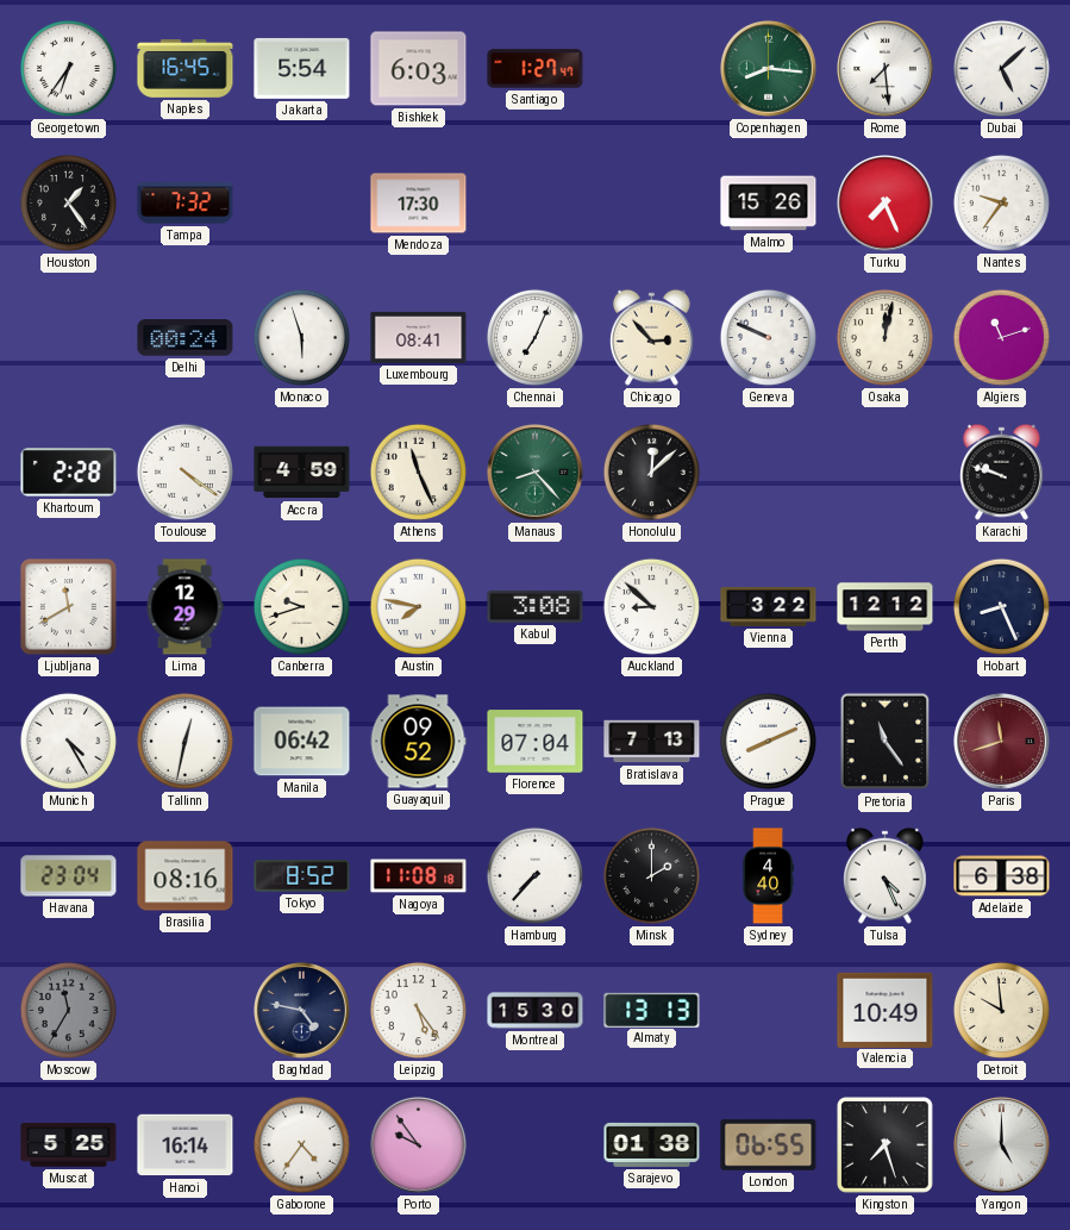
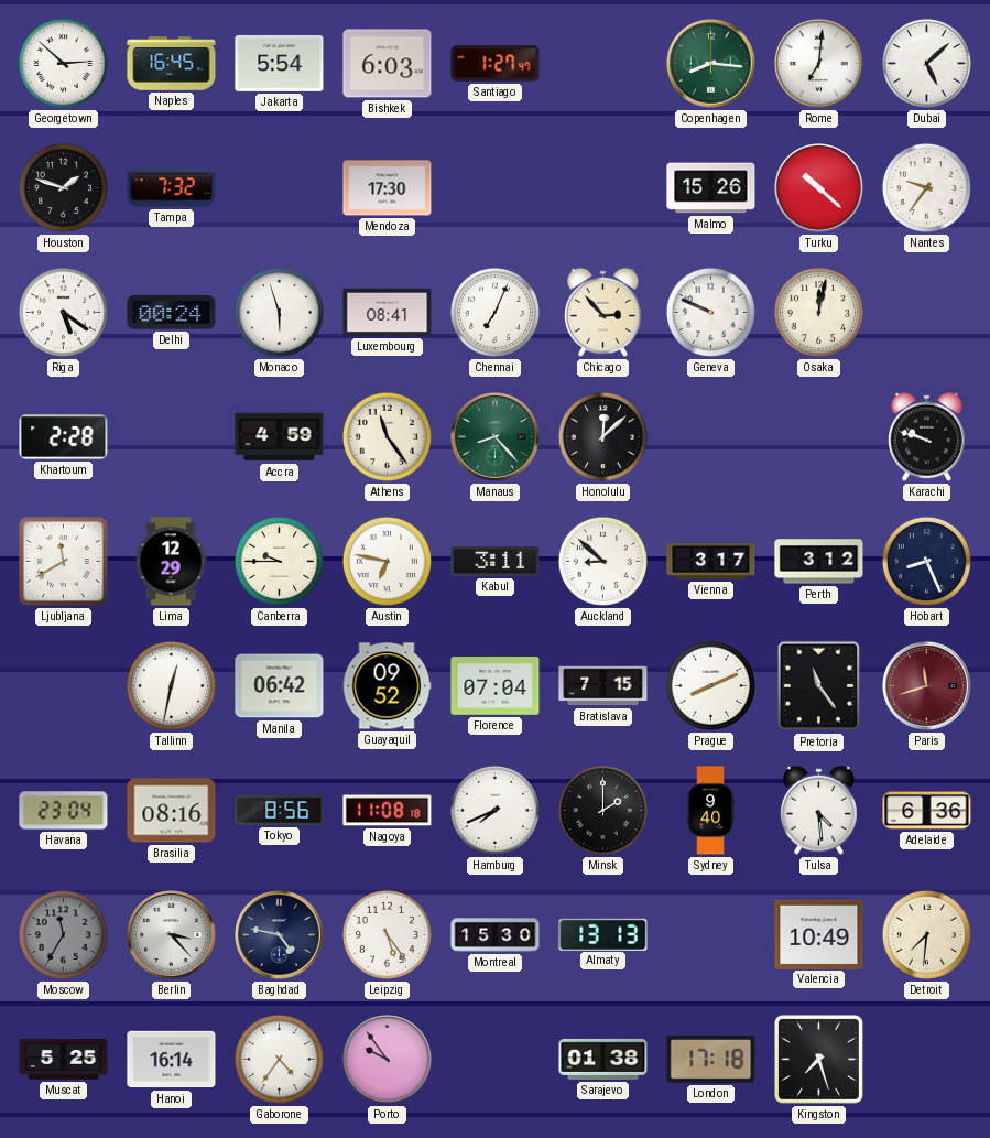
Georgetown: 6:36 -> 2:52
Rome: 7:29 -> 7:01
Houston: 1:24 -> 1:48
Turku: 7:26 -> 10:22
Riga: none -> 5:21
Algiers: 11:12 -> none
Toulouse: 4:21 -> none
Athens: 11:26 -> 11:24
Canberra: 9:42 -> 9:45
Austin: 7:47 -> 6:47
Kabul: 3:08 -> 3:11
Vienna: 3:22 -> 3:17
Perth: 12:12 -> 3:12
Munich: 4:25 -> none
Bratislava: 7:13 -> 7:15
Tokyo: 8:52 -> 8:56
Hamburg: 7:37 -> 7:41
Sydney: 4:40 -> 9:40
Tulsa: 4:26 -> 4:29
Adelaide: 6:38 -> 6:36
Berlin: none -> 3:23
Detroit: 9:59 -> 7:31
London: 06:55 -> 17:18
Yangon: 5:00 -> none
